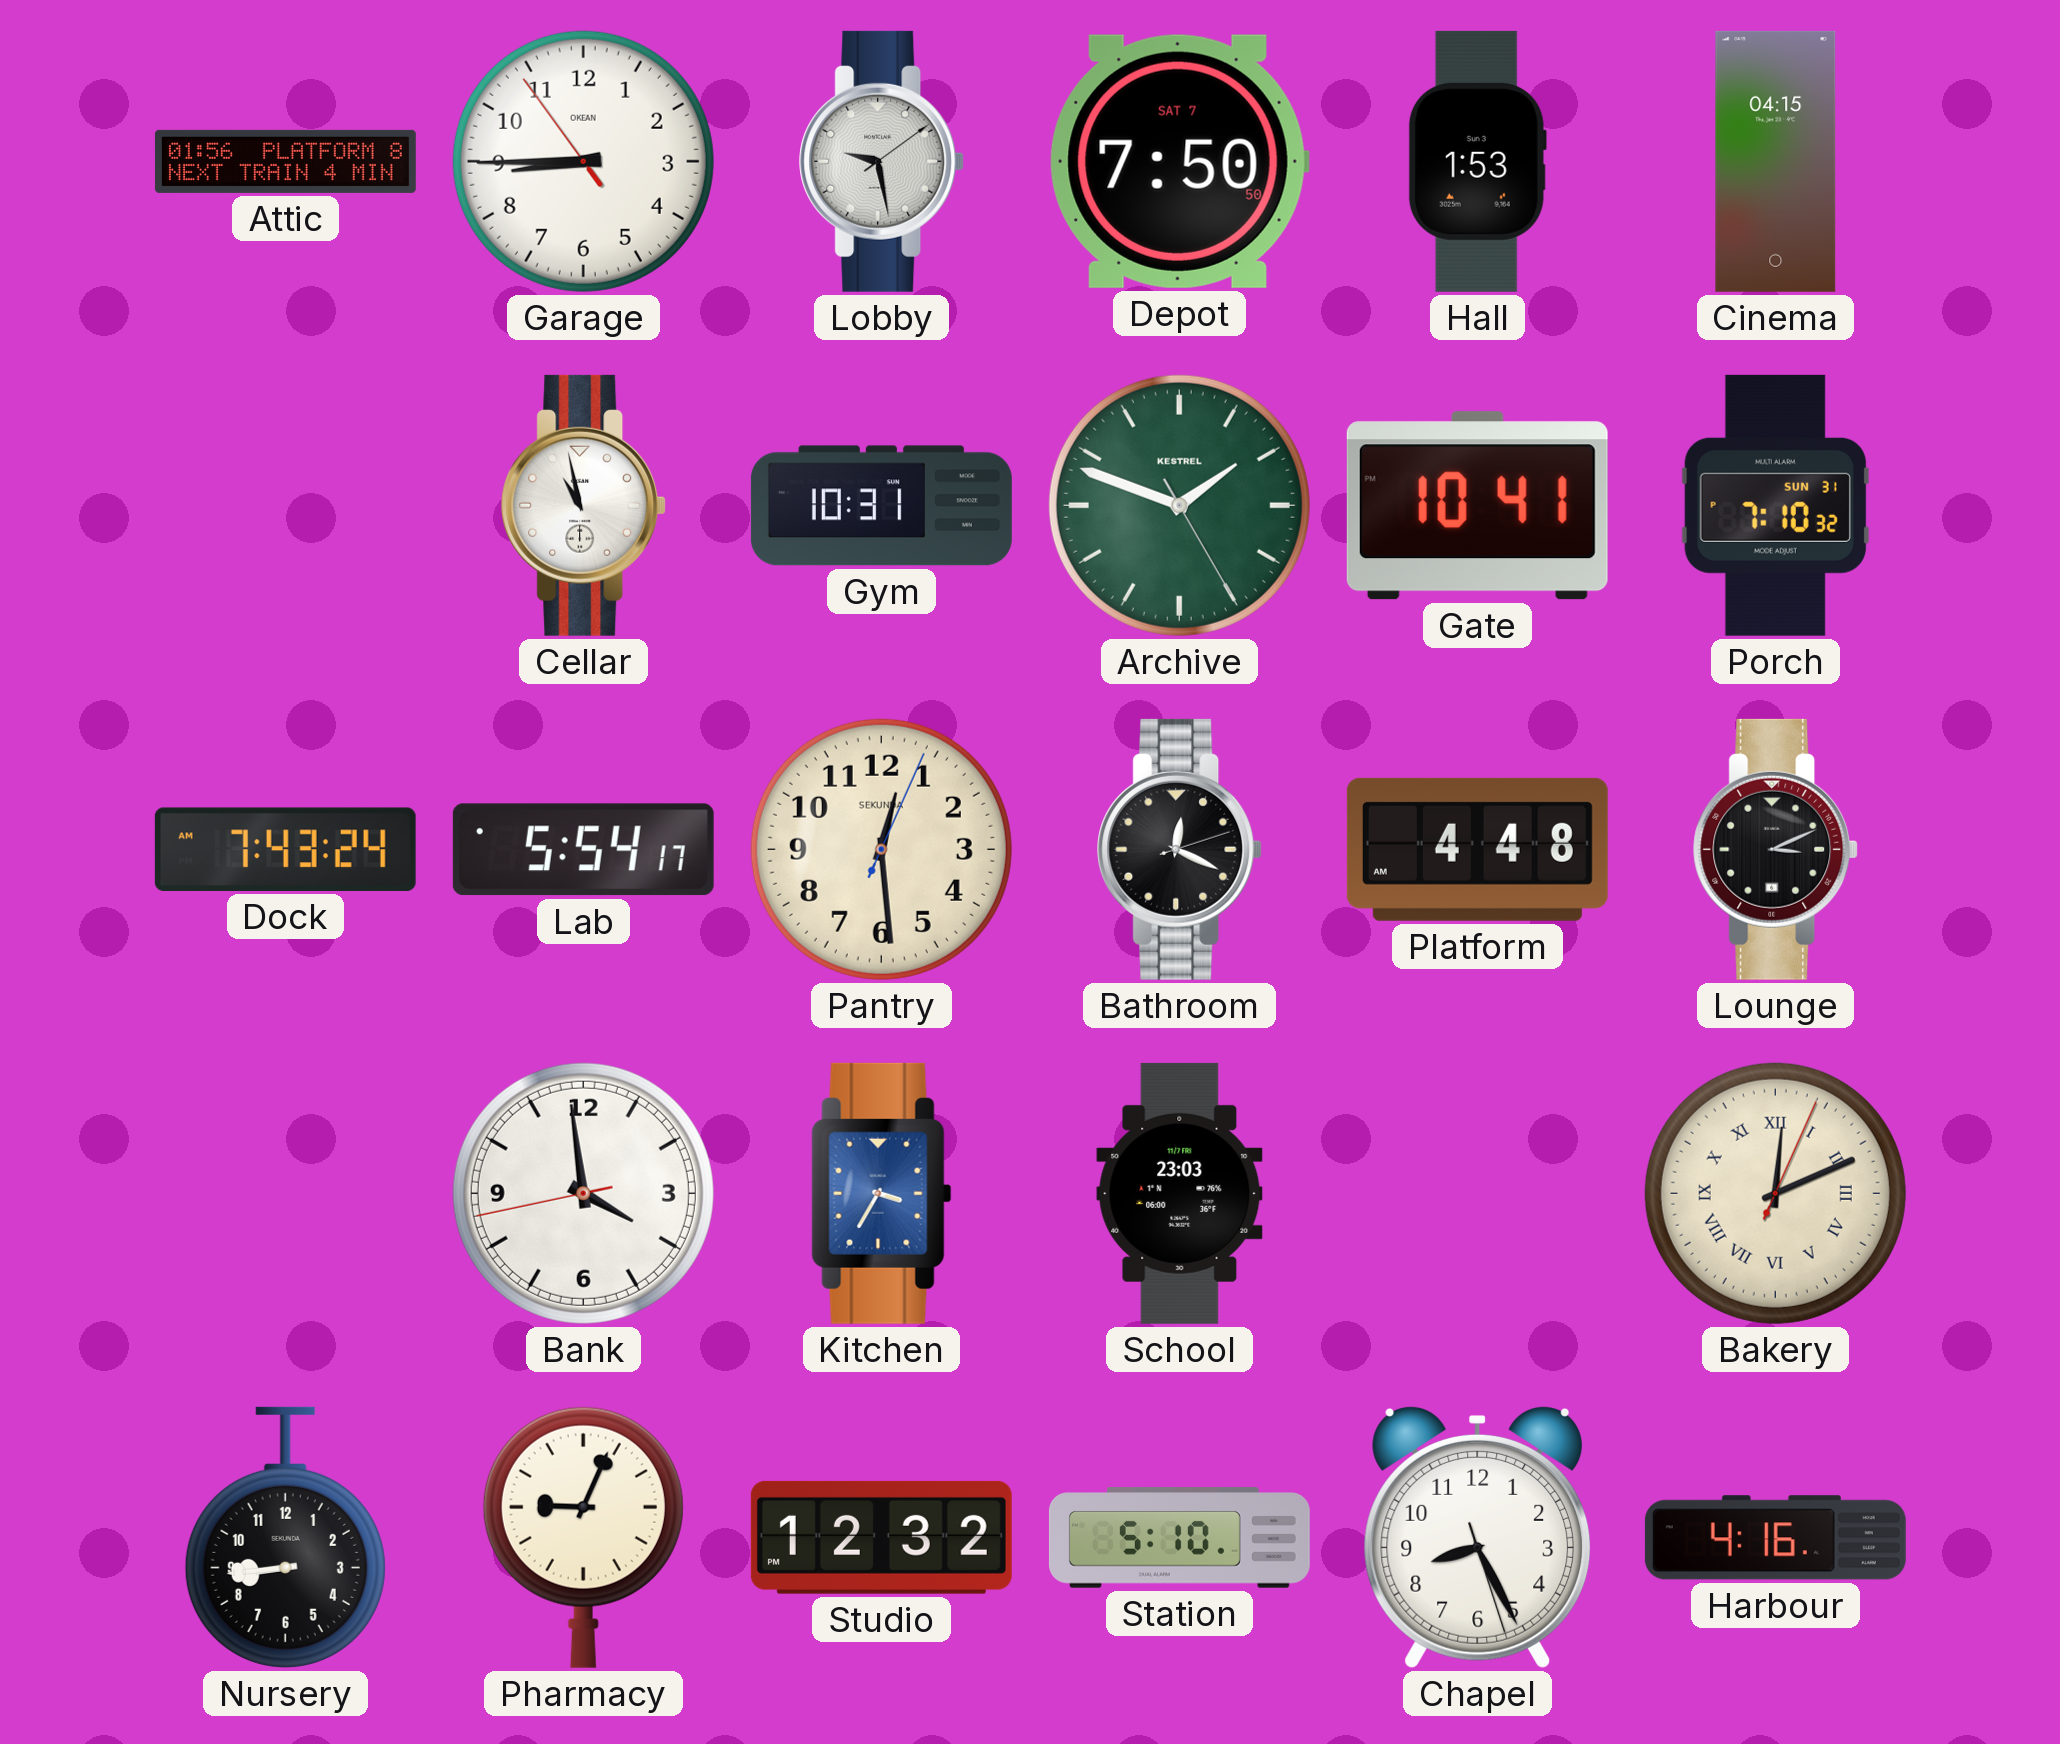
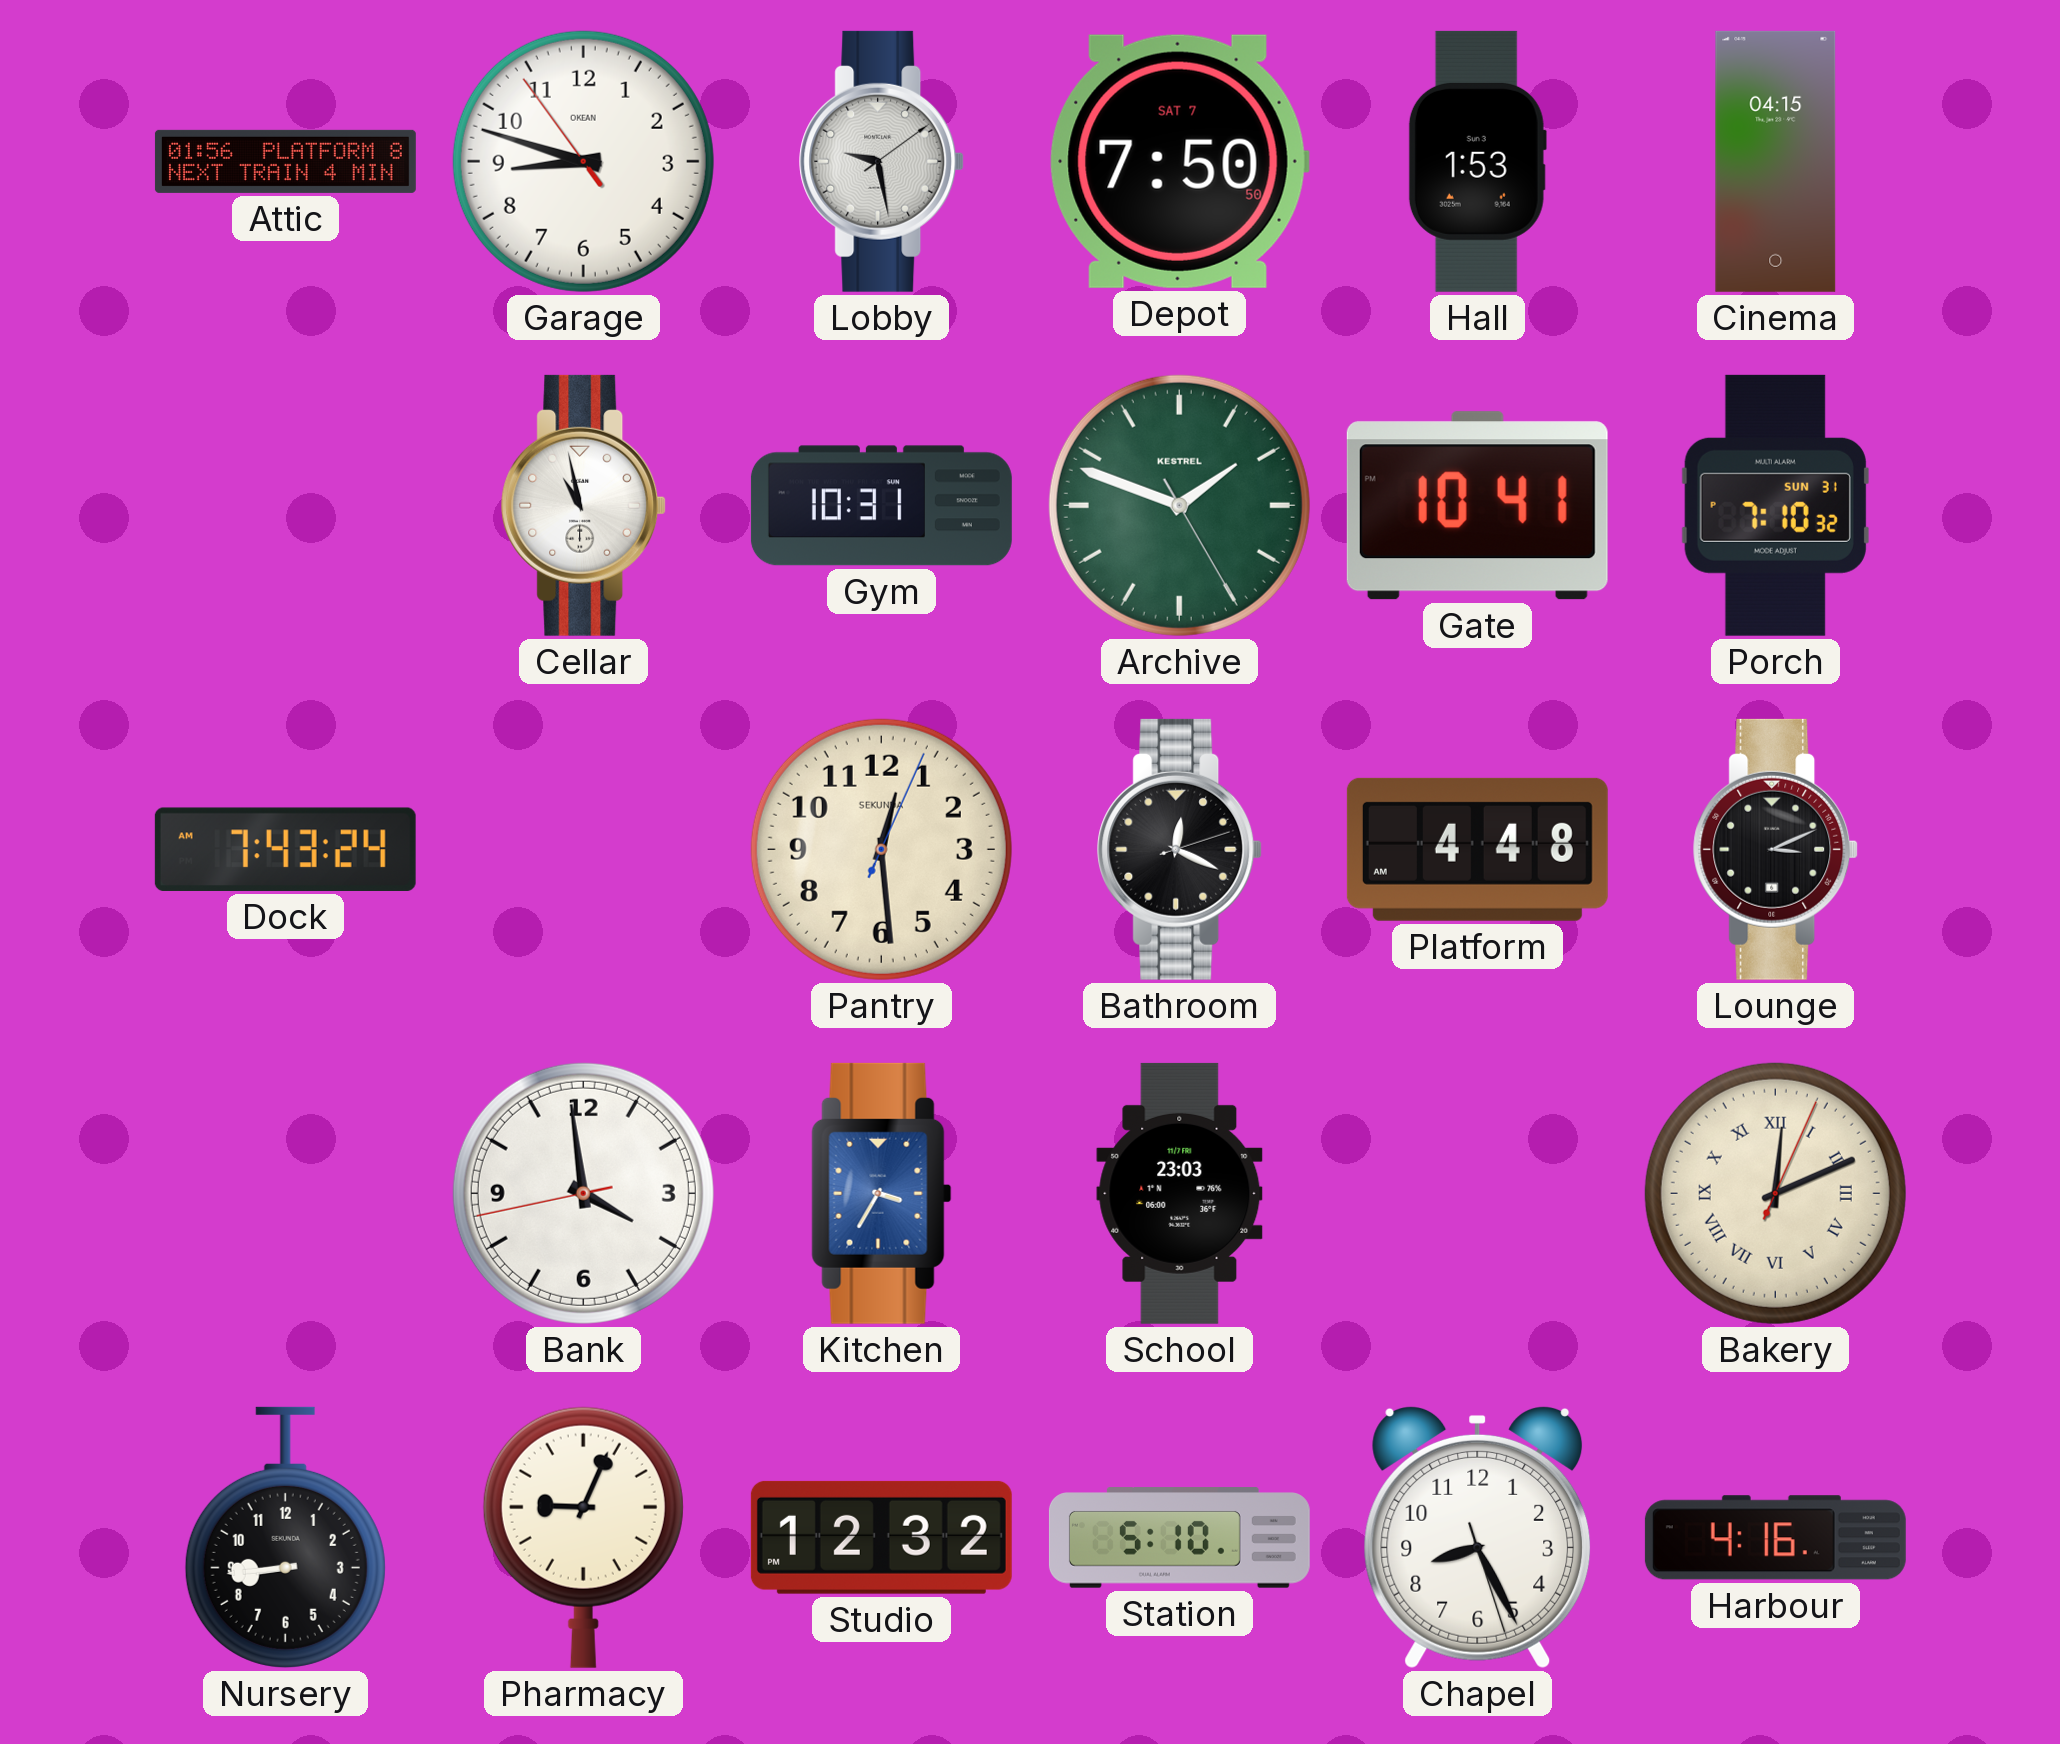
Garage: 8:44 -> 8:47
Lab: 5:54 -> none
